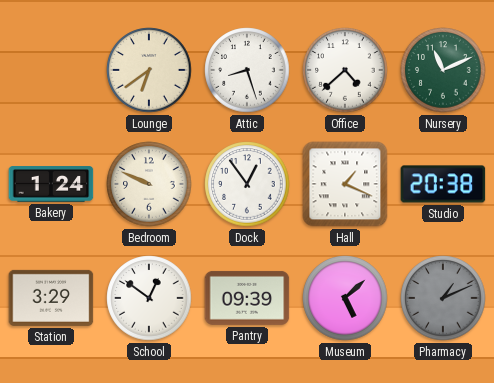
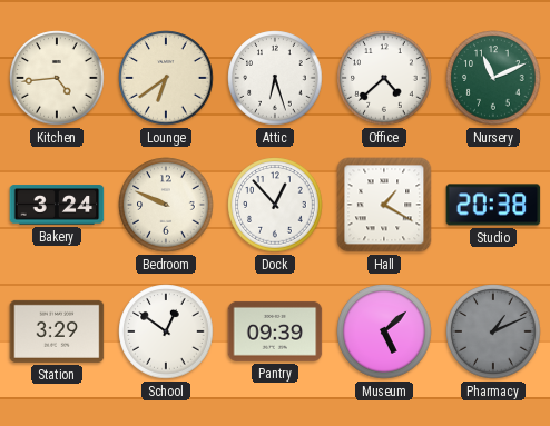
Kitchen: none -> 4:44
Attic: 8:27 -> 6:27
Bakery: 1:24 -> 3:24
Dock: 12:54 -> 12:53
Hall: 1:19 -> 1:20
